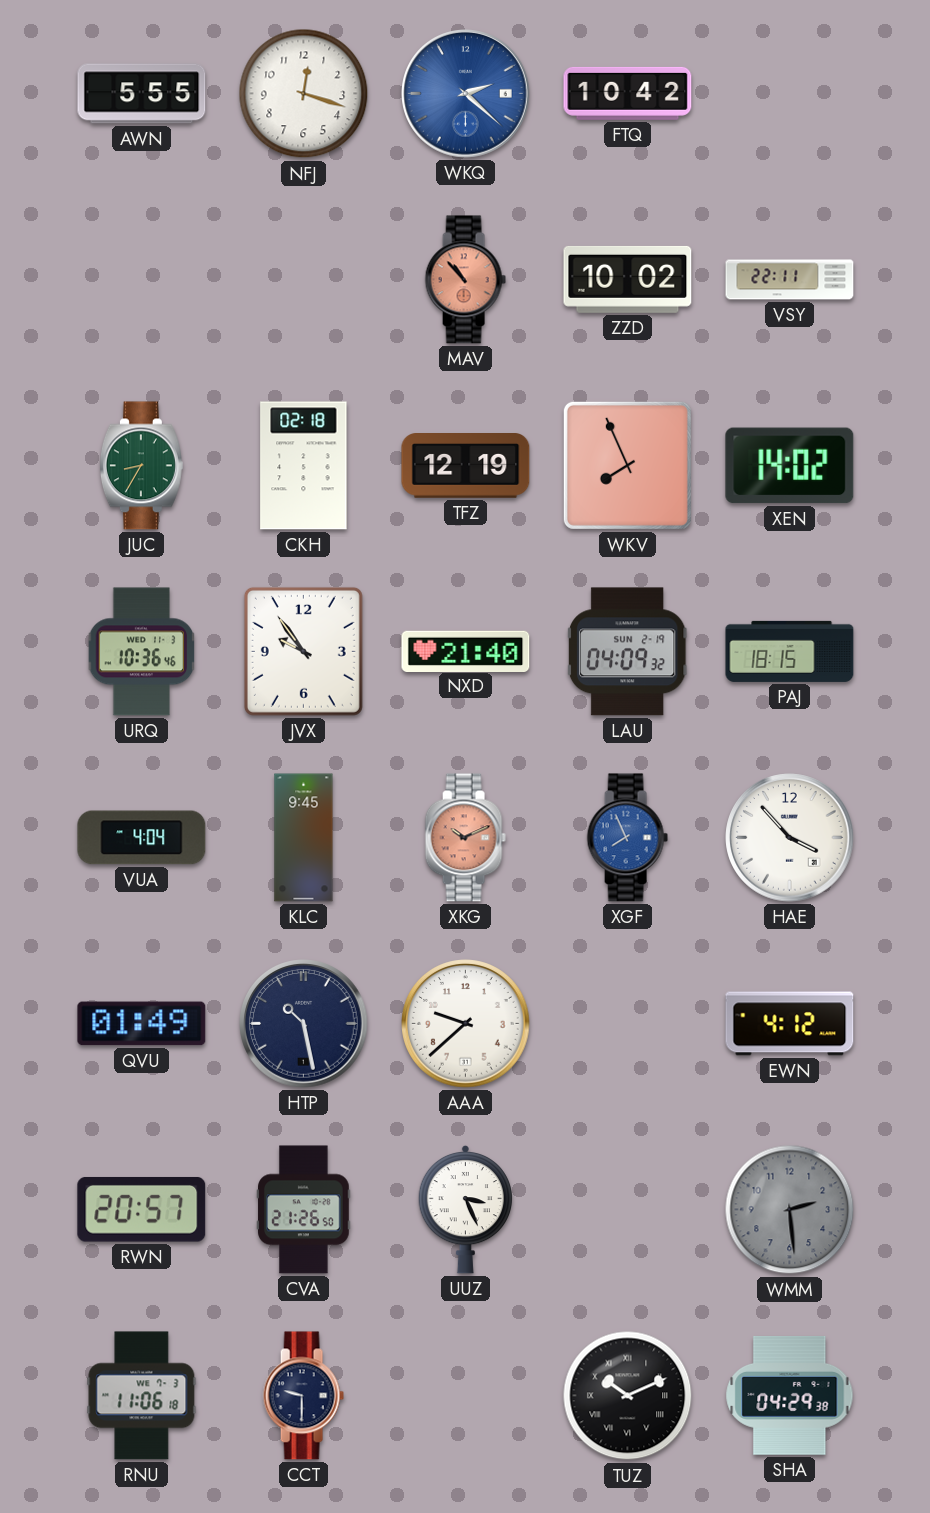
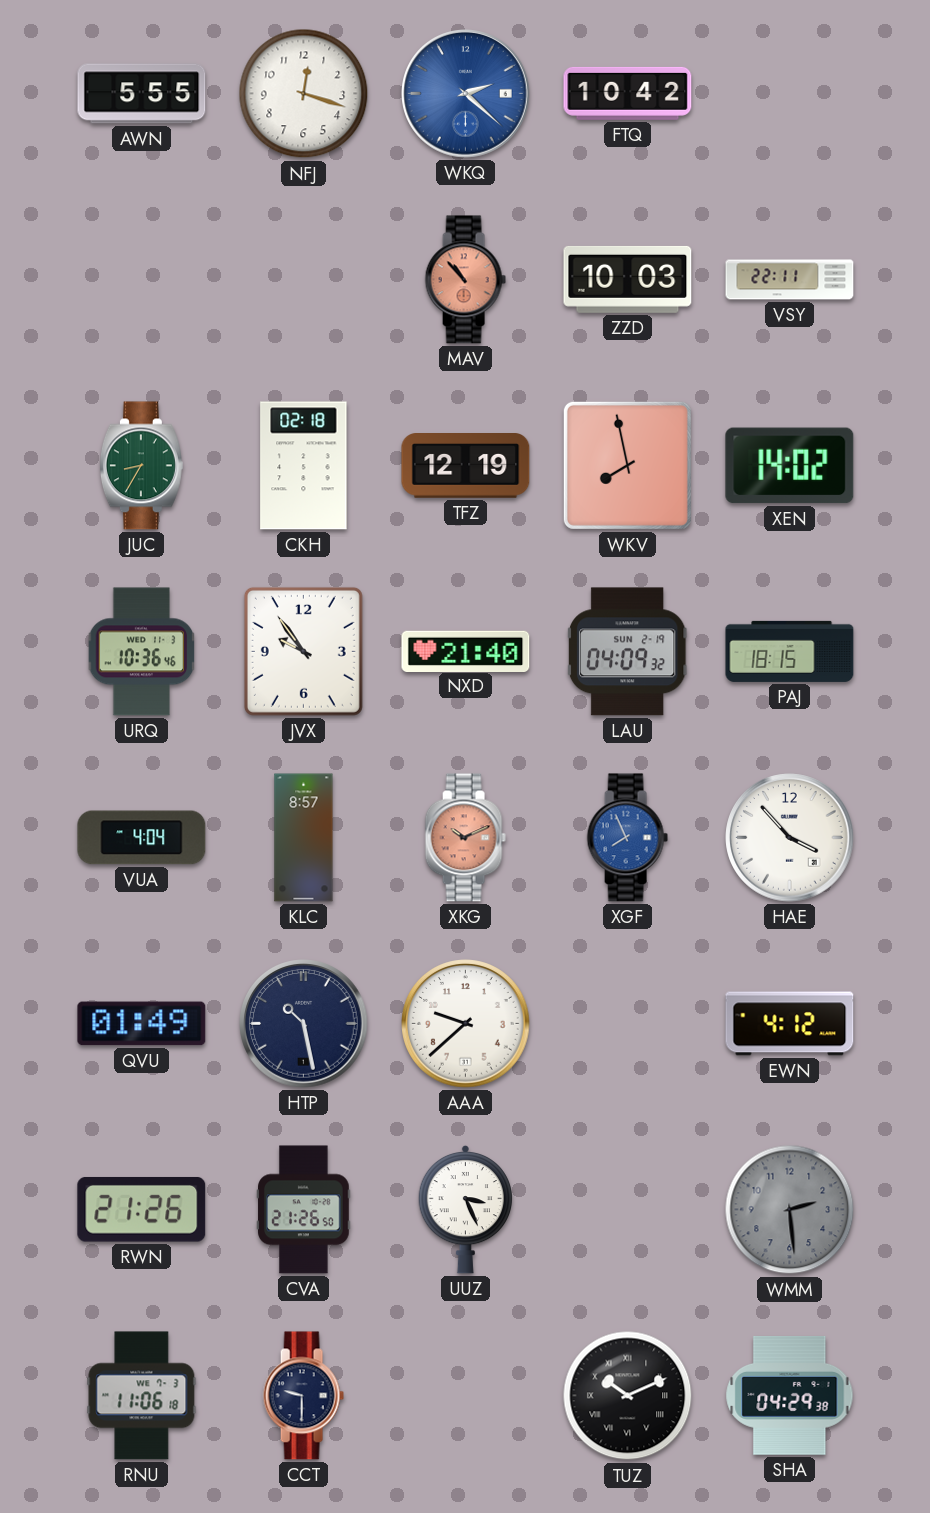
ZZD: 10:02 -> 10:03
WKV: 7:56 -> 7:58
KLC: 9:45 -> 8:57
RWN: 20:57 -> 21:26
